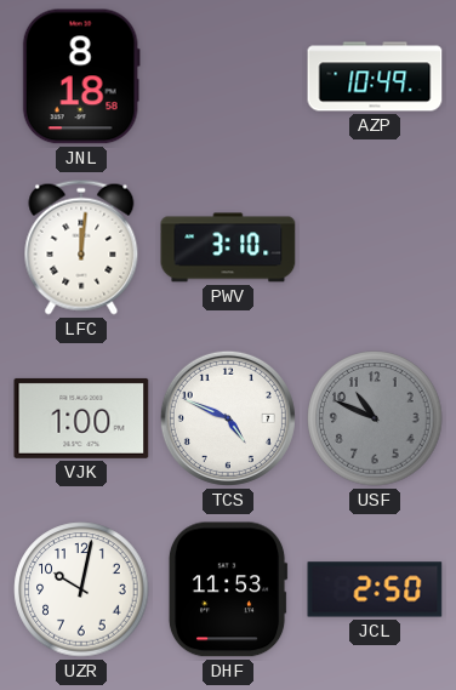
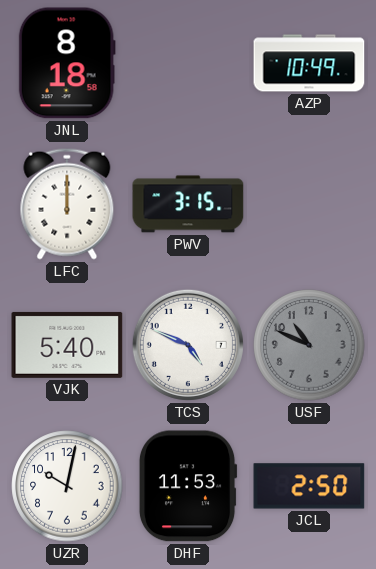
LFC: 12:01 -> 12:00
PWV: 3:10 -> 3:15
VJK: 1:00 -> 5:40
